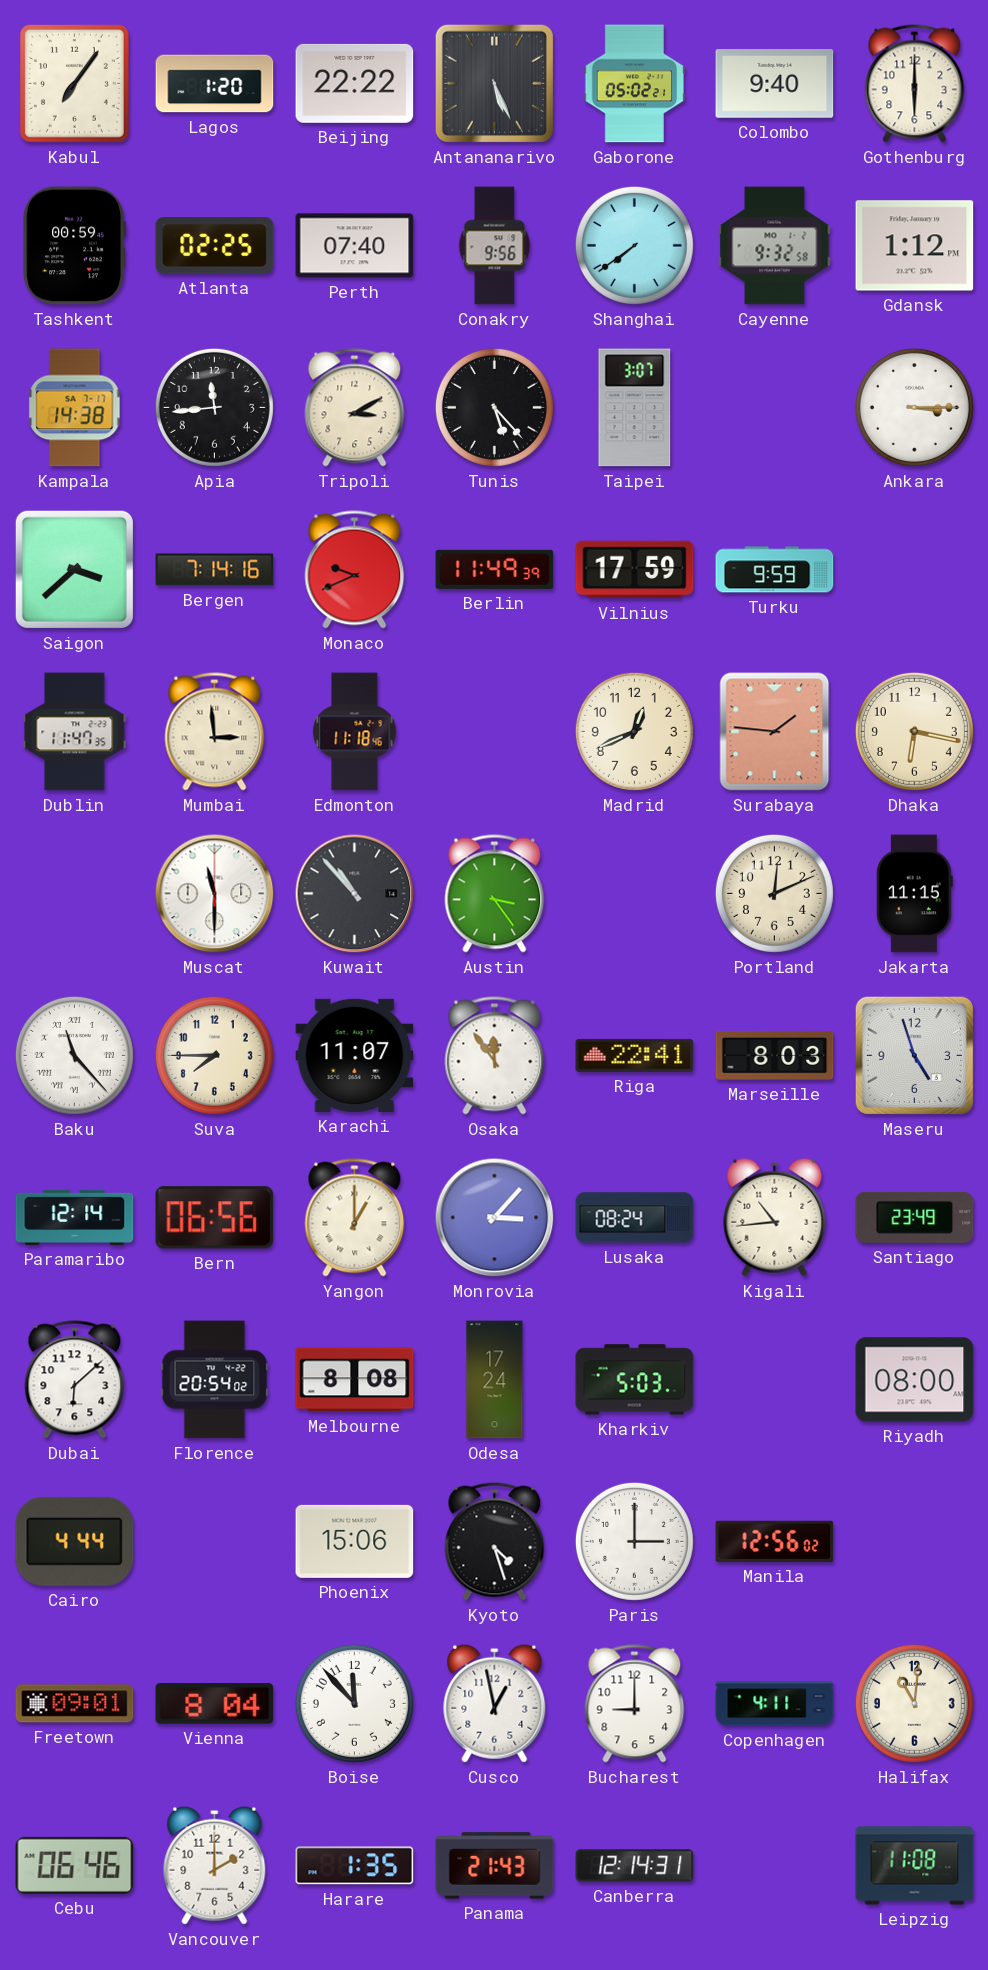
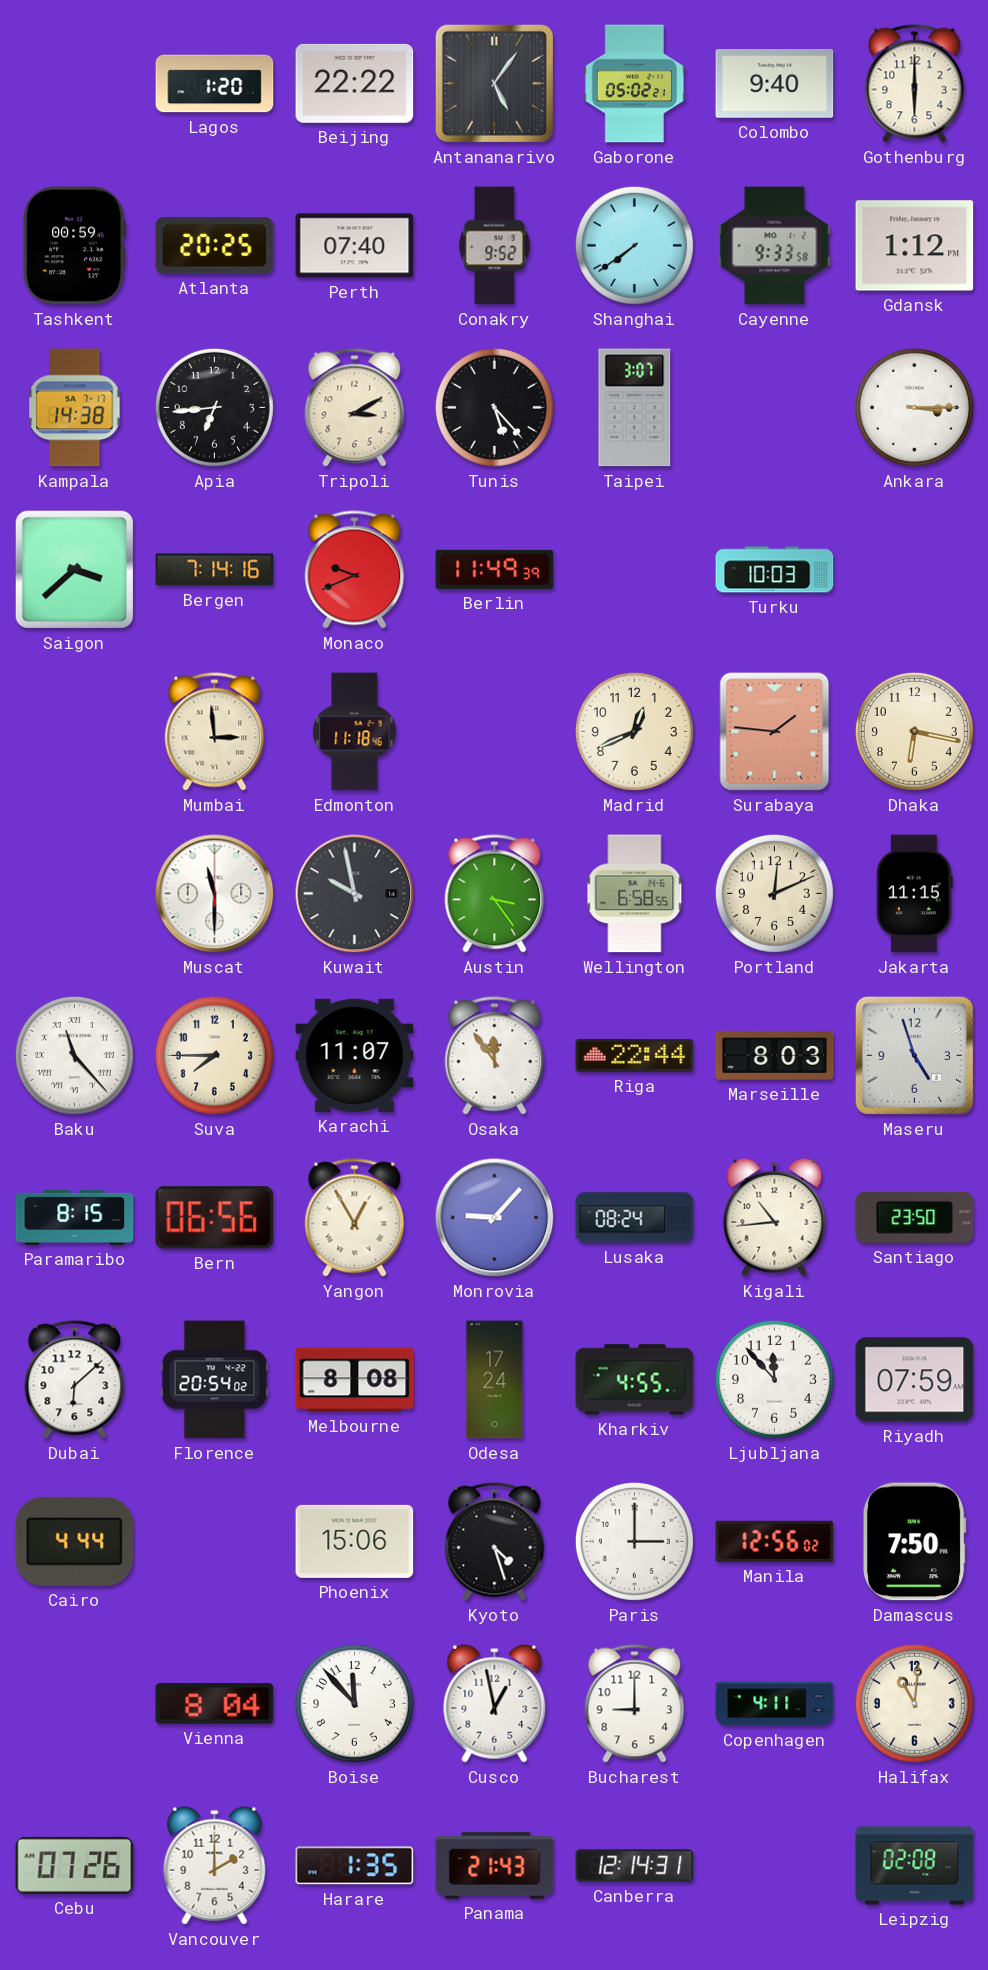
Kabul: 7:06 -> none
Antananarivo: 5:26 -> 5:06
Atlanta: 02:25 -> 20:25
Conakry: 9:56 -> 9:52
Cayenne: 9:32 -> 9:33
Apia: 11:44 -> 6:44
Vilnius: 17:59 -> none
Turku: 9:59 -> 10:03
Dublin: 11:47 -> none
Kuwait: 10:53 -> 9:58
Wellington: none -> 6:58
Riga: 22:41 -> 22:44
Paramaribo: 12:14 -> 8:15
Yangon: 1:00 -> 12:55
Monrovia: 3:07 -> 9:07
Santiago: 23:49 -> 23:50
Kharkiv: 5:03 -> 4:55
Ljubljana: none -> 11:53
Riyadh: 08:00 -> 07:59
Damascus: none -> 7:50
Freetown: 09:01 -> none
Cebu: 06:46 -> 07:26
Leipzig: 11:08 -> 02:08
